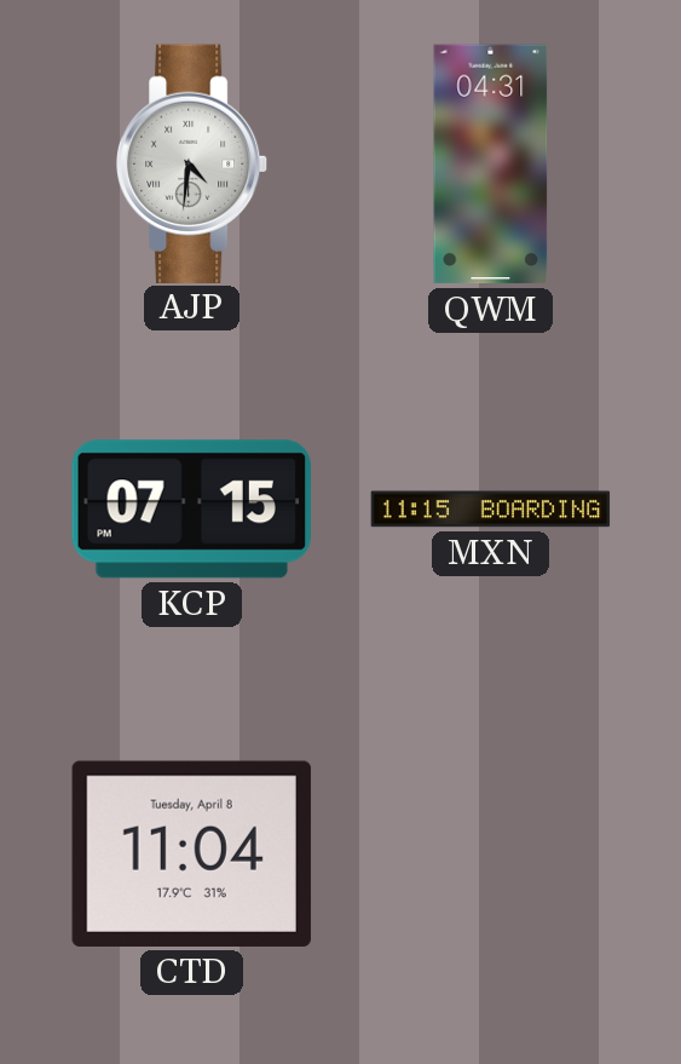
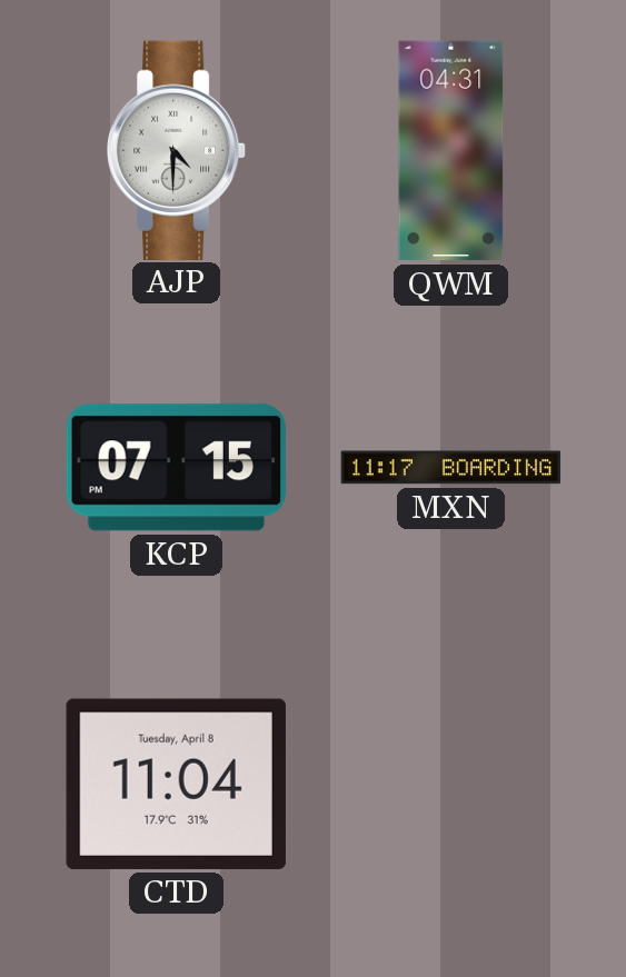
AJP: 4:31 -> 4:30
MXN: 11:15 -> 11:17
